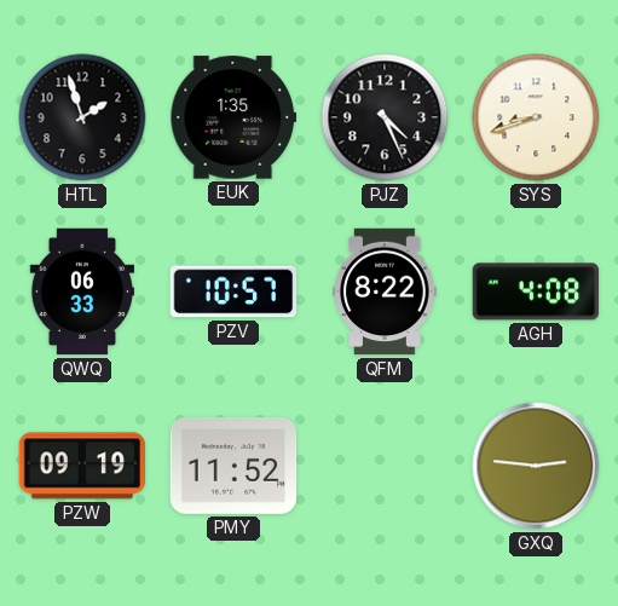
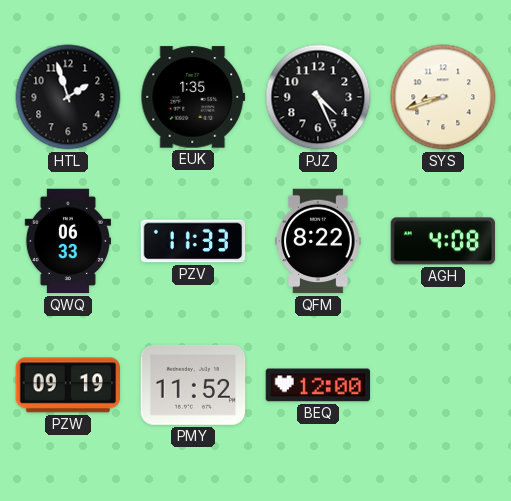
PZV: 10:57 -> 11:33
BEQ: none -> 12:00
GXQ: 2:46 -> none
